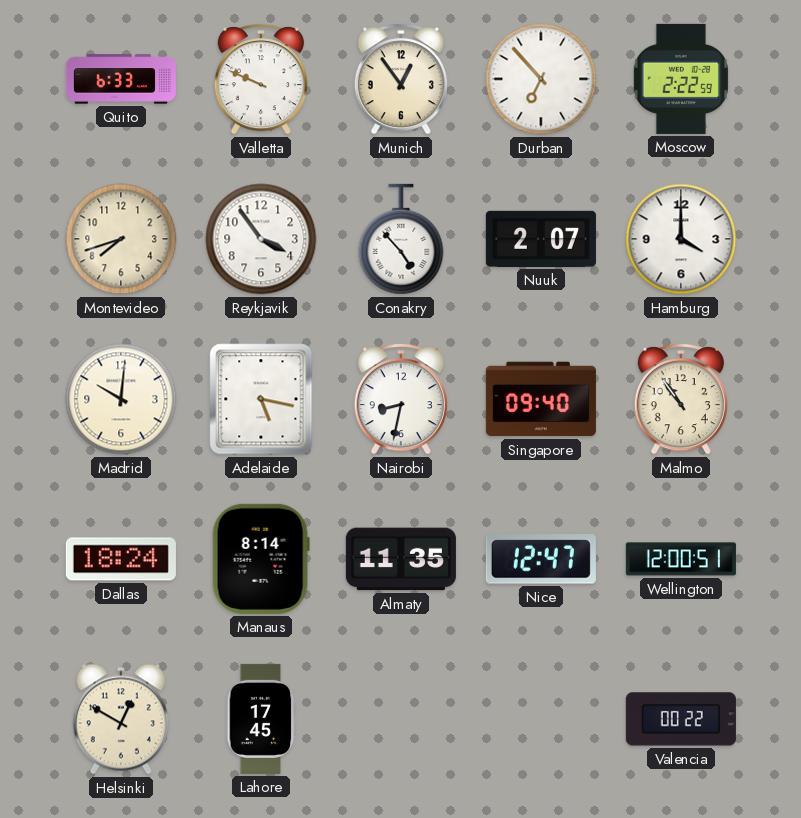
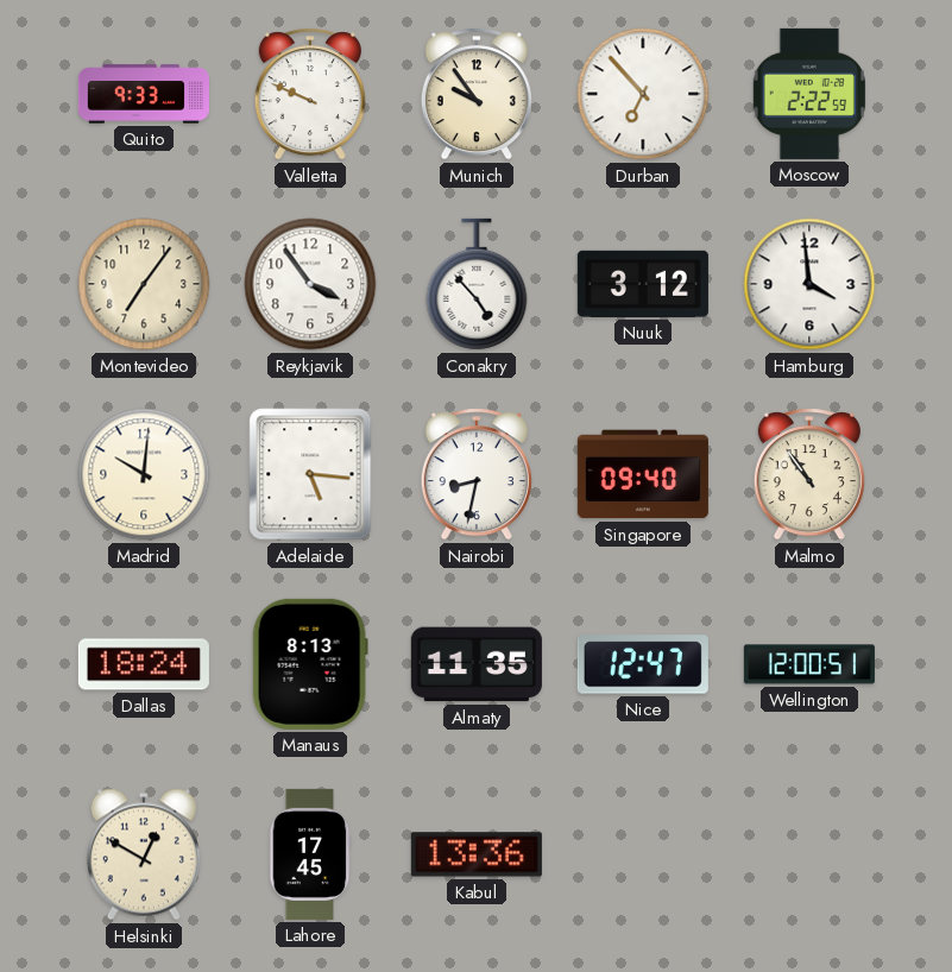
Quito: 6:33 -> 9:33
Munich: 12:54 -> 9:54
Montevideo: 7:42 -> 7:06
Nuuk: 2:07 -> 3:12
Hamburg: 4:00 -> 3:59
Adelaide: 5:17 -> 5:16
Manaus: 8:14 -> 8:13
Kabul: none -> 13:36
Valencia: 00:22 -> none
